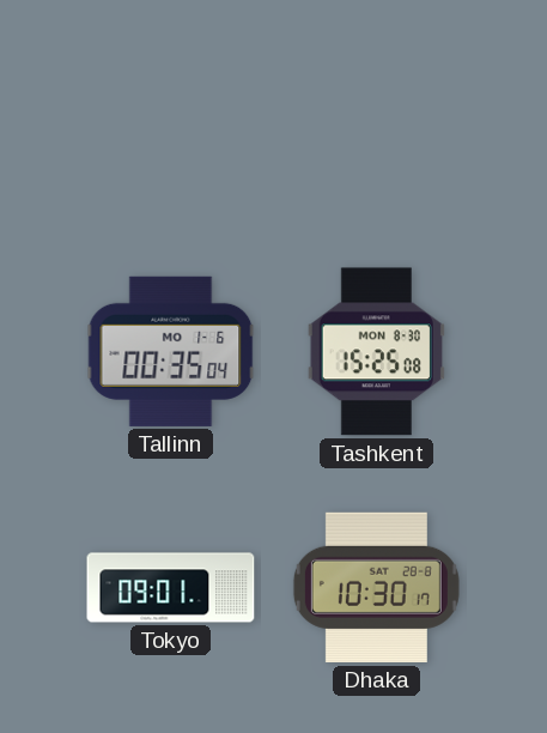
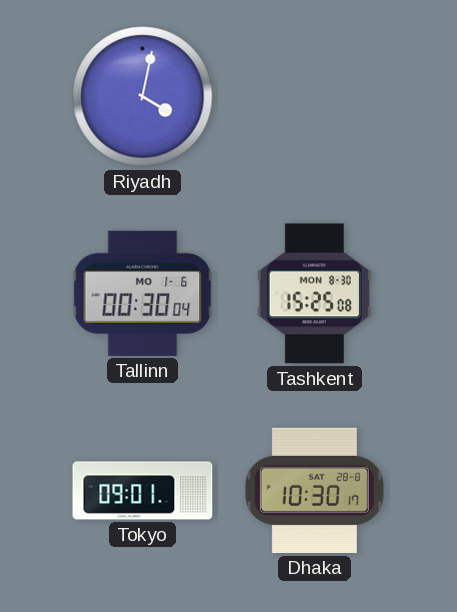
Riyadh: none -> 4:02
Tallinn: 00:35 -> 00:30
